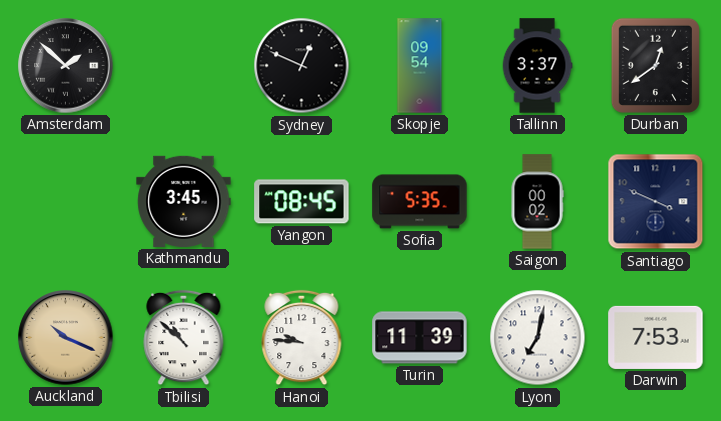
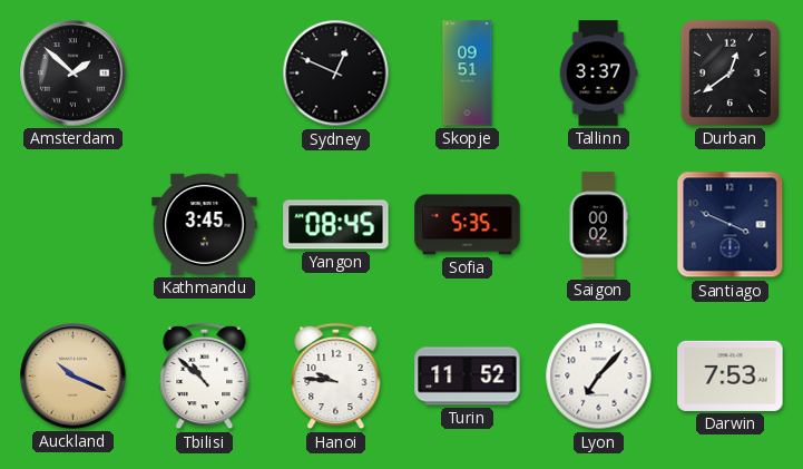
Skopje: 09:54 -> 09:51
Turin: 11:39 -> 11:52
Lyon: 7:02 -> 7:07
